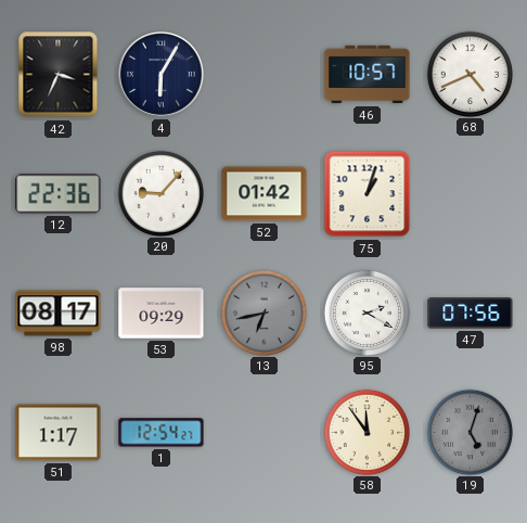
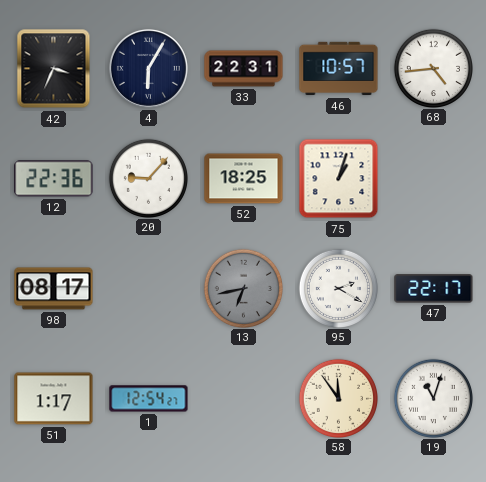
33: none -> 22:31
68: 4:41 -> 4:44
52: 01:42 -> 18:25
53: 09:29 -> none
47: 07:56 -> 22:17
19: 5:03 -> 11:03
19 dial: grey -> white
